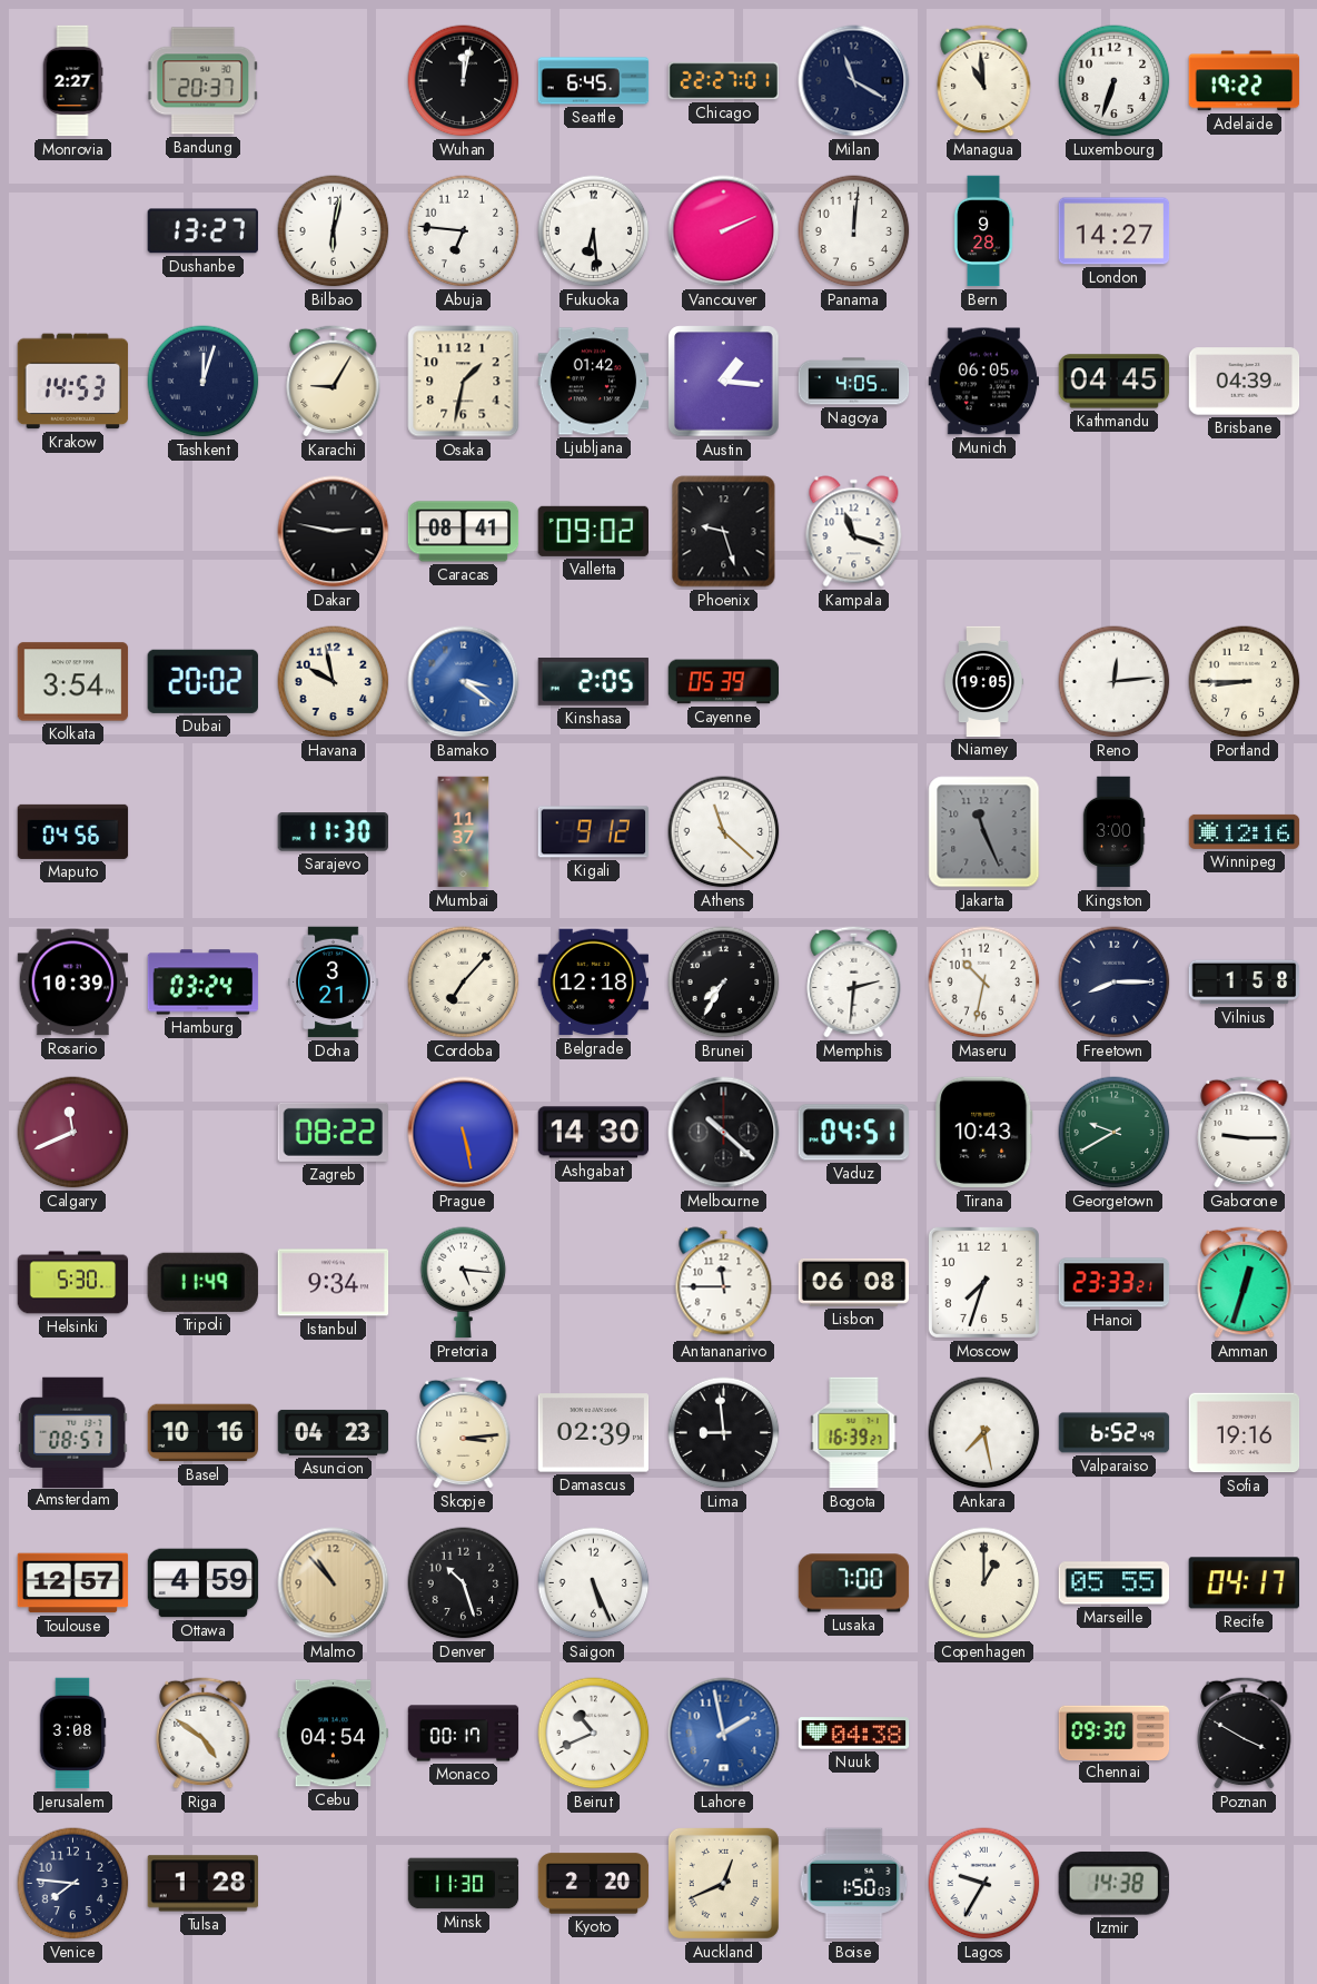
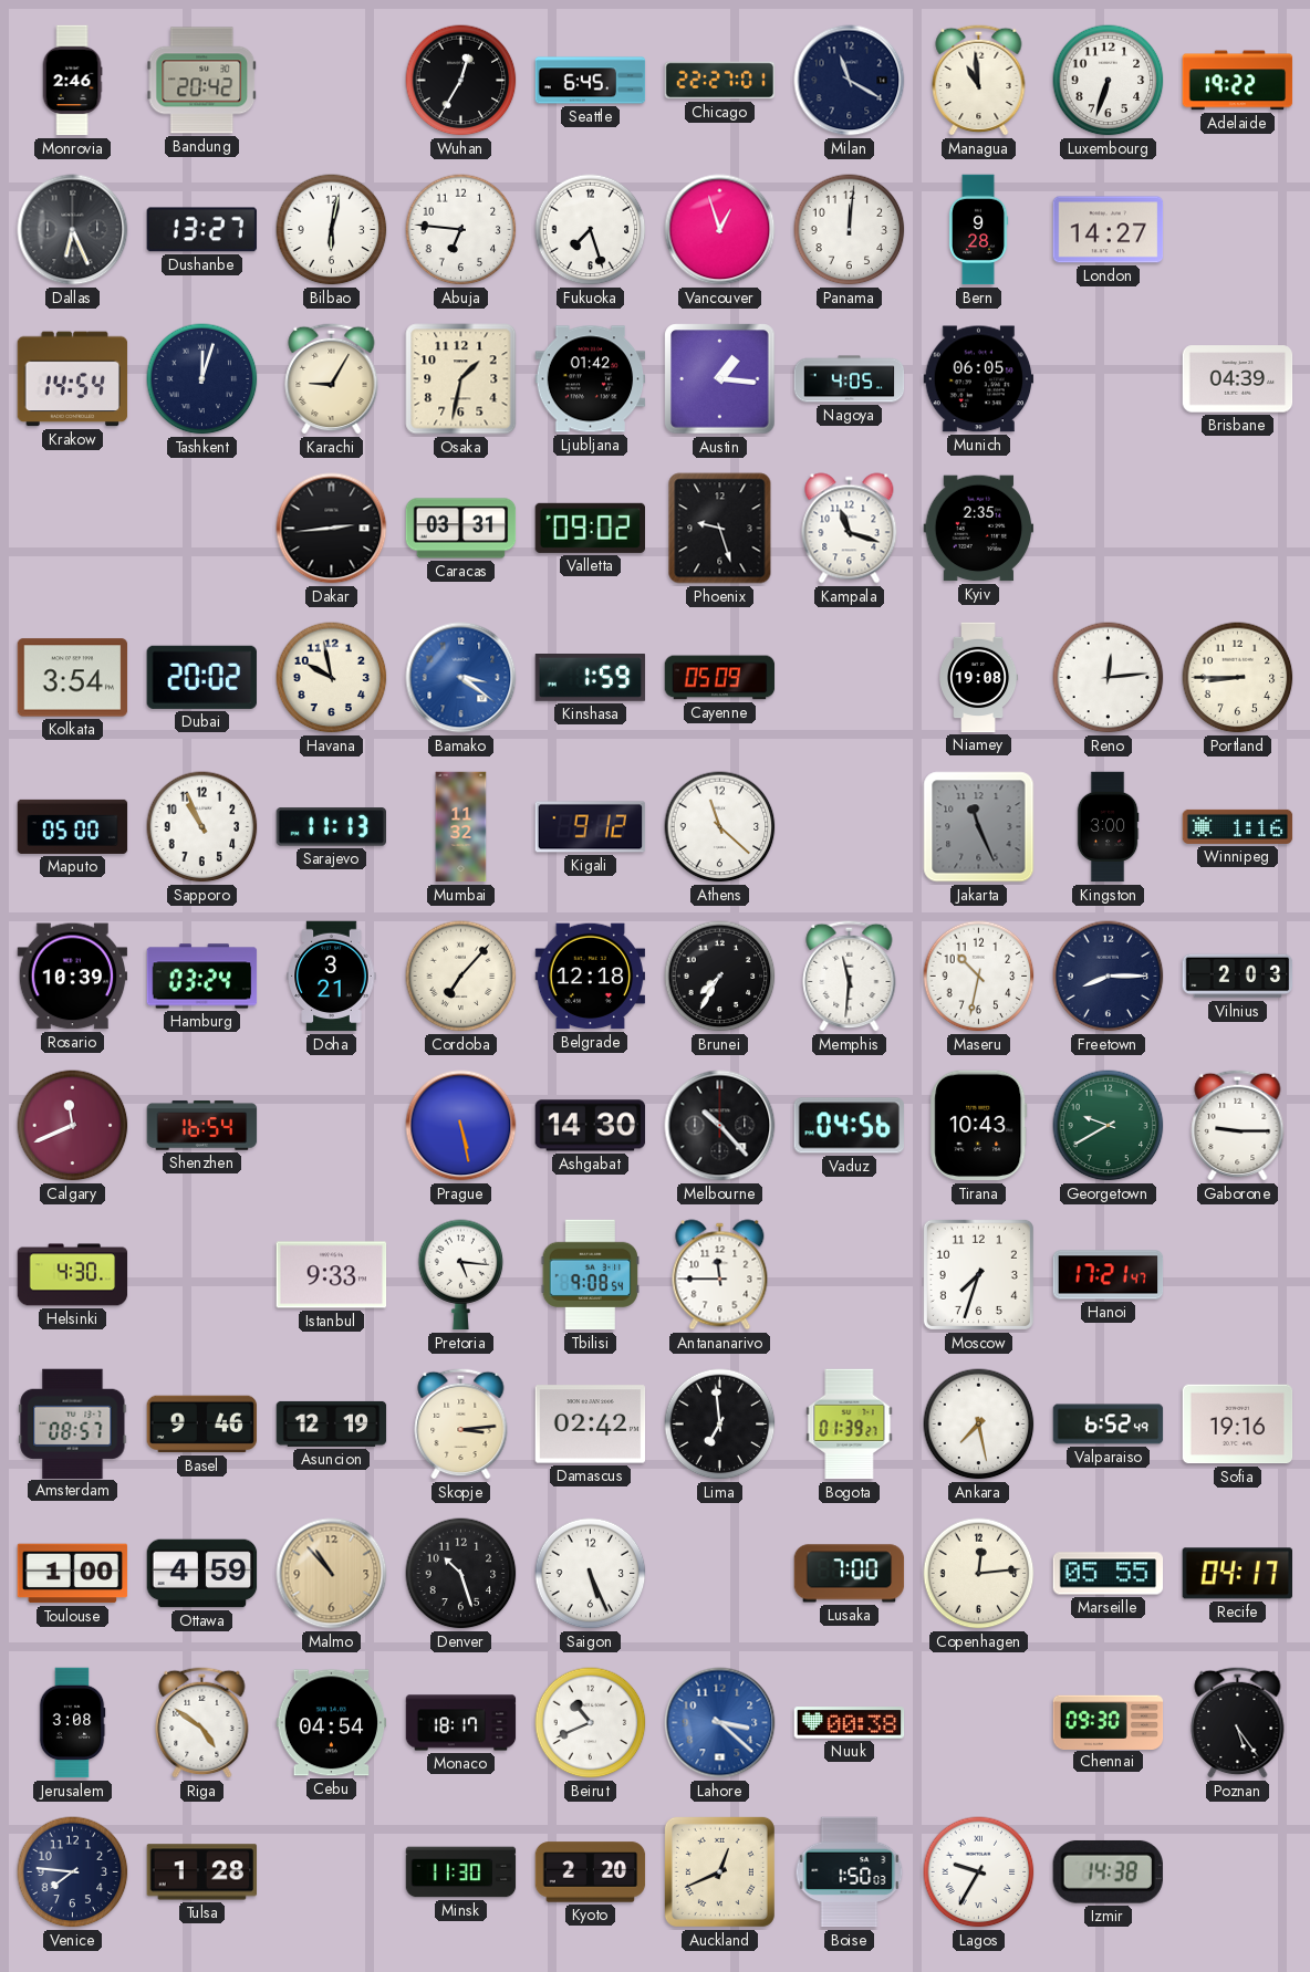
Monrovia: 2:27 -> 2:46
Bandung: 20:37 -> 20:42
Wuhan: 12:02 -> 12:35
Dallas: none -> 6:26
Fukuoka: 6:29 -> 7:27
Vancouver: 2:11 -> 12:57
Krakow: 14:53 -> 14:54
Kathmandu: 04:45 -> none
Dakar: 2:47 -> 2:44
Caracas: 08:41 -> 03:31
Kyiv: none -> 2:35
Kinshasa: 2:05 -> 1:59
Cayenne: 05:39 -> 05:09
Niamey: 19:05 -> 19:08
Maputo: 04:56 -> 05:00
Sapporo: none -> 10:56
Sarajevo: 11:30 -> 11:13
Mumbai: 11:37 -> 11:32
Winnipeg: 12:16 -> 1:16
Memphis: 2:31 -> 11:31
Vilnius: 1:58 -> 2:03
Shenzhen: none -> 16:54
Zagreb: 08:22 -> none
Melbourne: 10:22 -> 10:23
Vaduz: 04:51 -> 04:56
Helsinki: 5:30 -> 4:30
Tripoli: 11:49 -> none
Istanbul: 9:34 -> 9:33
Tbilisi: none -> 9:08
Lisbon: 06:08 -> none
Hanoi: 23:33 -> 17:21
Amman: 12:33 -> none
Basel: 10:16 -> 9:46
Asuncion: 04:23 -> 12:19
Damascus: 02:39 -> 02:42
Lima: 8:59 -> 6:59
Bogota: 16:39 -> 01:39
Toulouse: 12:57 -> 1:00
Copenhagen: 1:00 -> 12:14
Monaco: 00:17 -> 18:17
Lahore: 1:58 -> 3:22
Nuuk: 04:38 -> 00:38
Poznan: 3:50 -> 5:24
